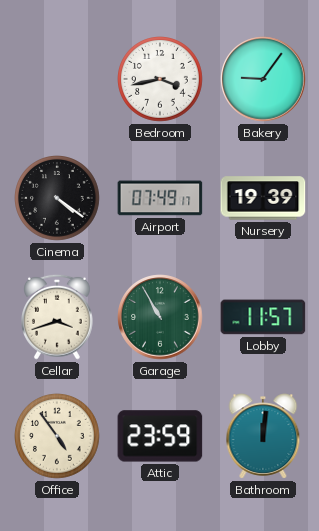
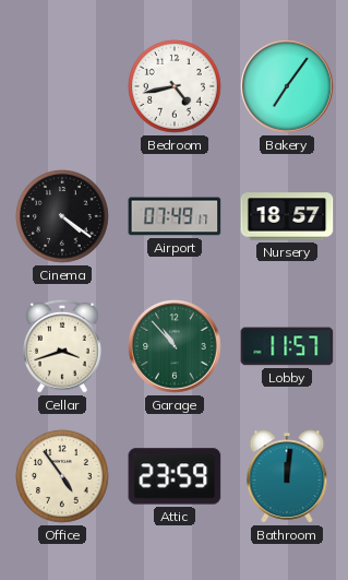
Bedroom: 3:43 -> 4:43
Bakery: 9:06 -> 7:06
Nursery: 19:39 -> 18:57
Garage: 10:55 -> 10:53
